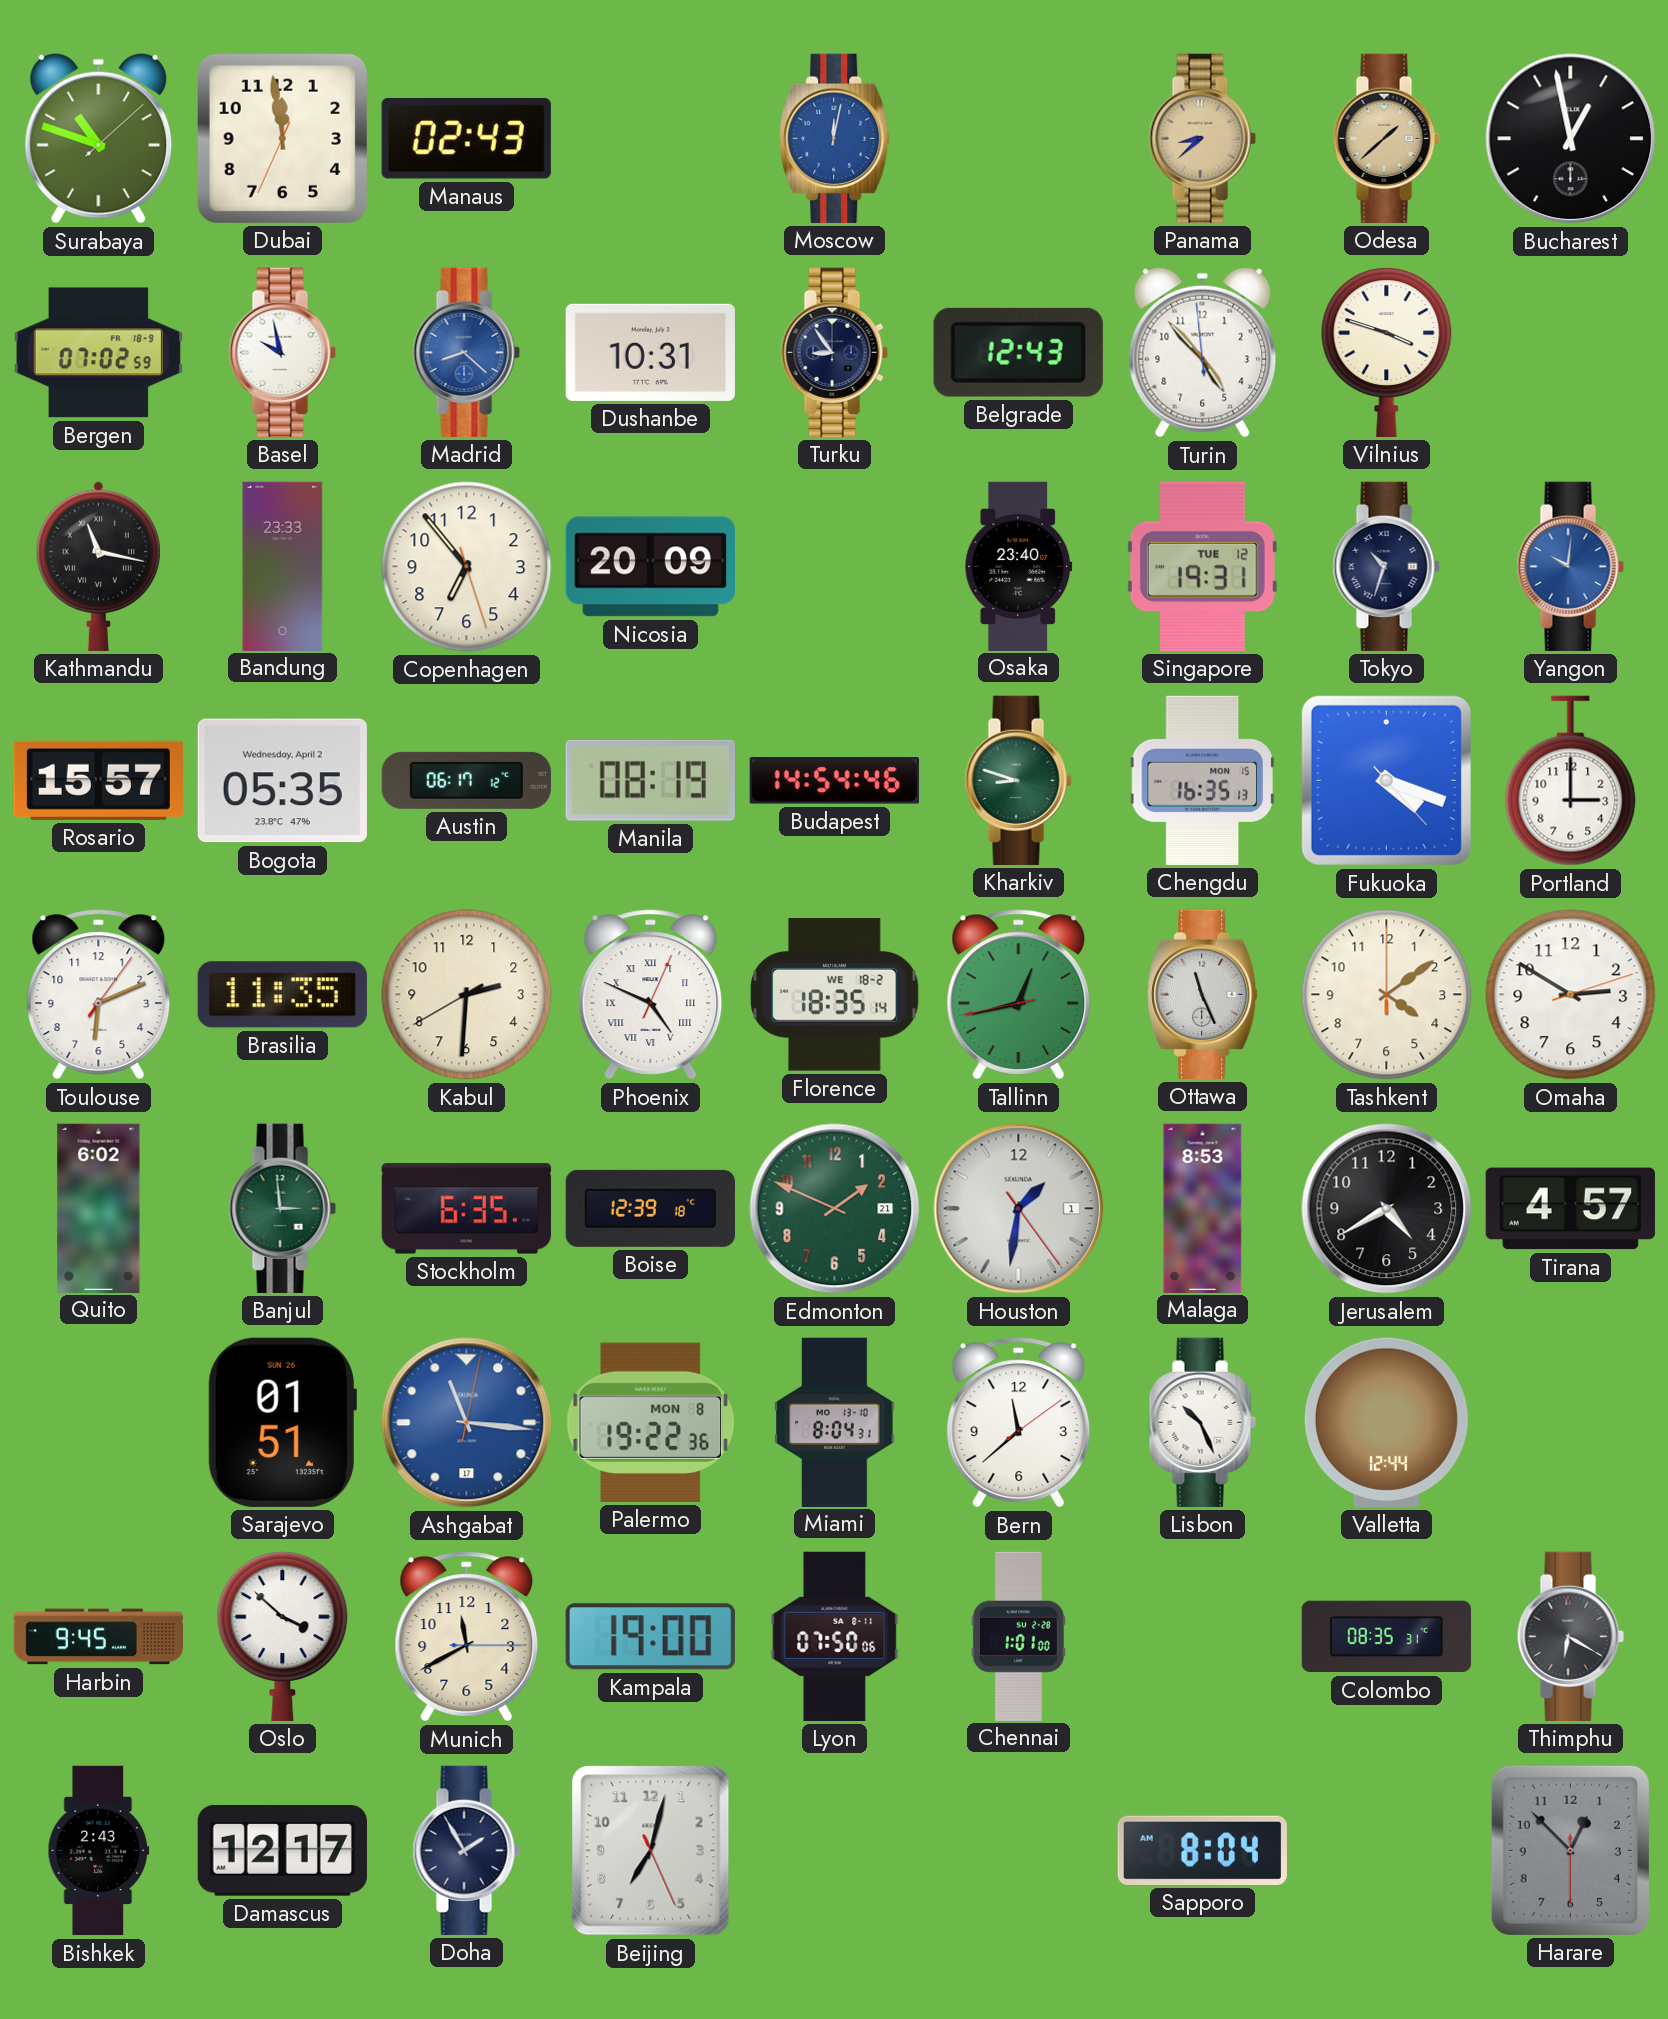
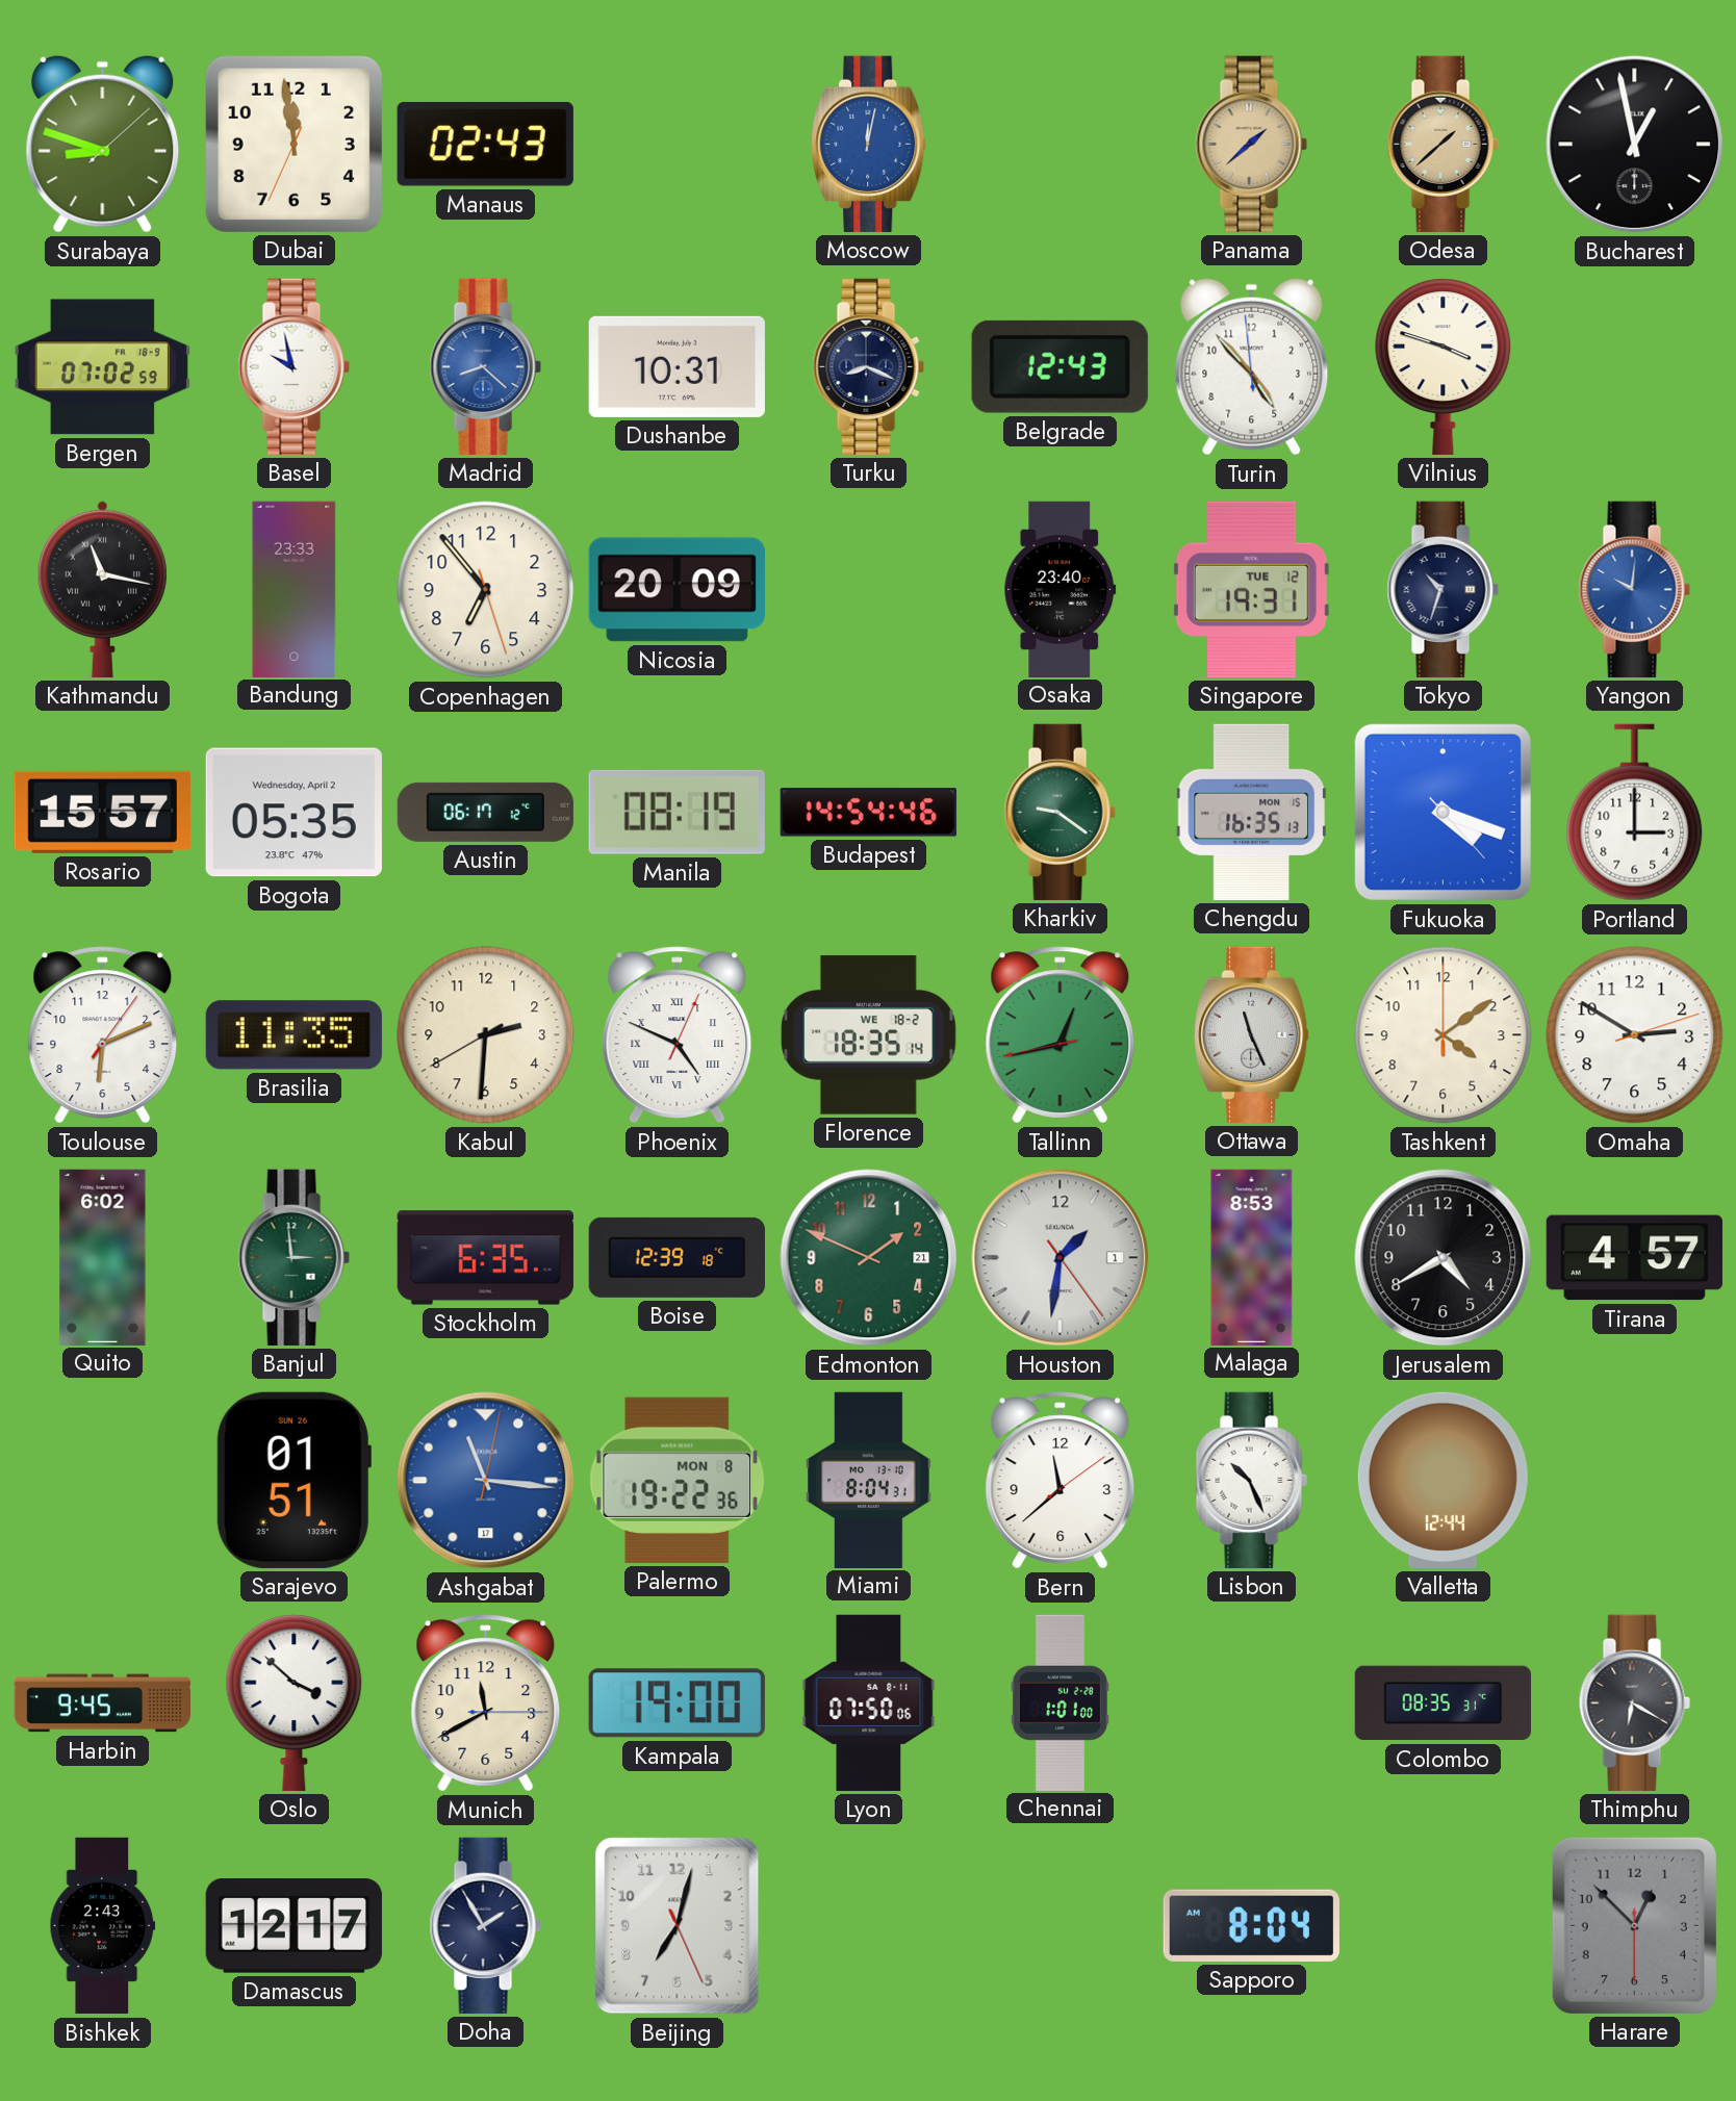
Surabaya: 10:48 -> 8:48
Panama: 8:38 -> 1:38
Turku: 8:54 -> 8:19
Kharkiv: 8:48 -> 9:21
